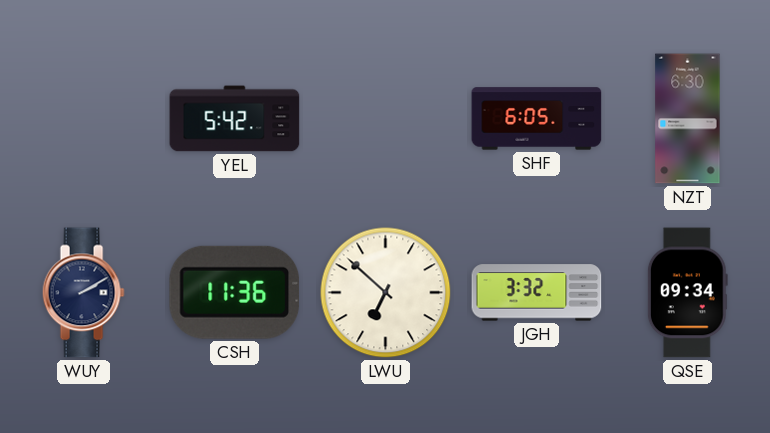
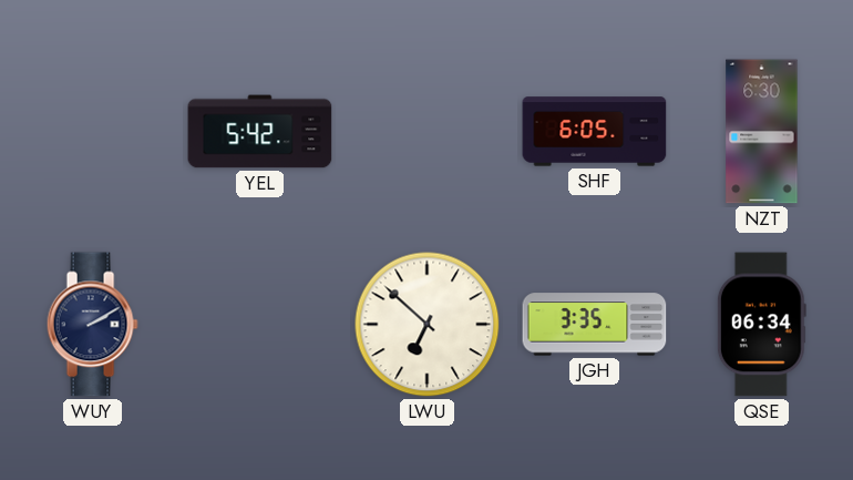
CSH: 11:36 -> none
JGH: 3:32 -> 3:35
QSE: 09:34 -> 06:34
